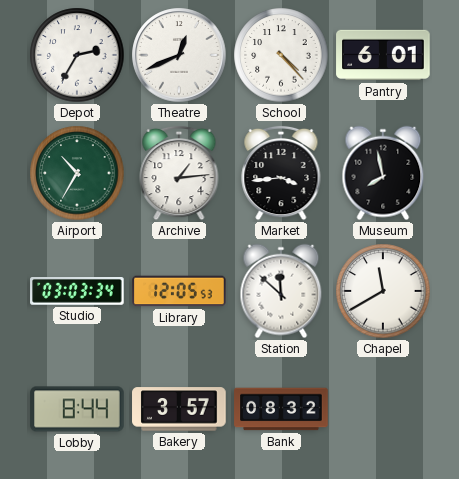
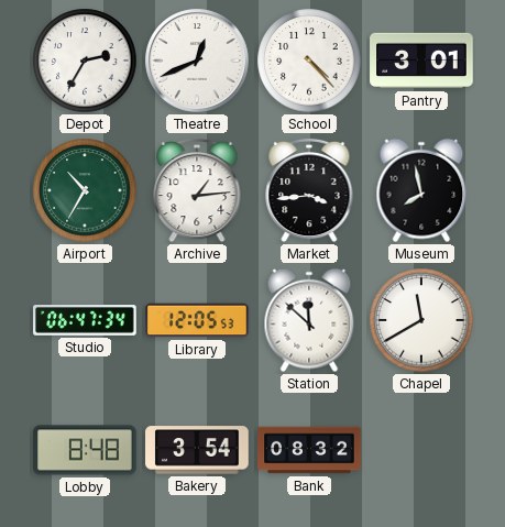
Pantry: 6:01 -> 3:01
Studio: 03:03 -> 06:47
Lobby: 8:44 -> 8:48
Bakery: 3:57 -> 3:54
